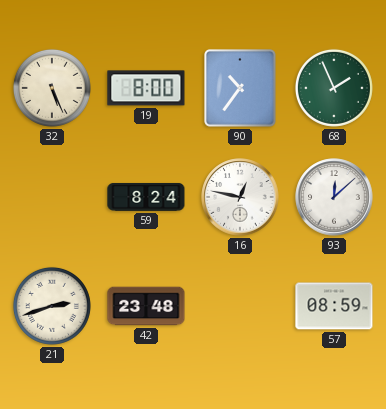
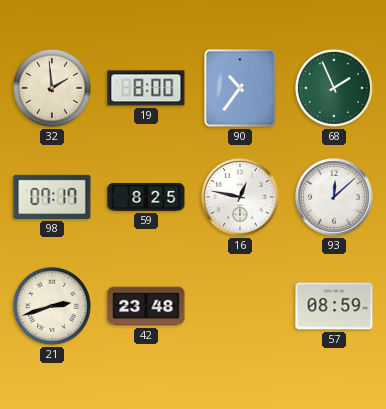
32: 5:26 -> 1:59
98: none -> 07:17
59: 8:24 -> 8:25
